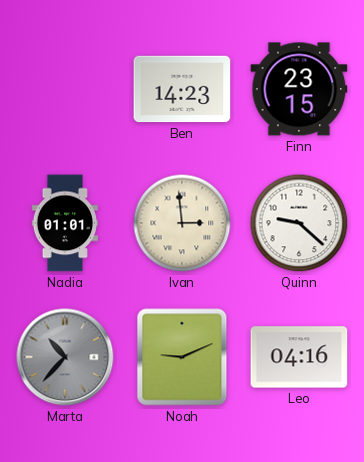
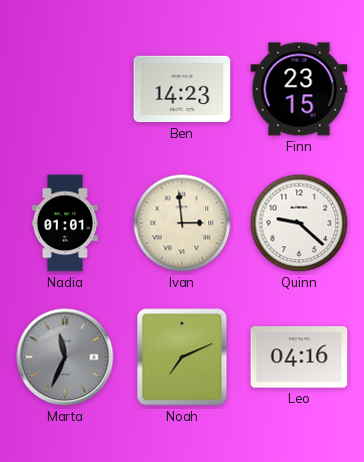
Marta: 10:37 -> 11:34
Noah: 9:11 -> 7:11
